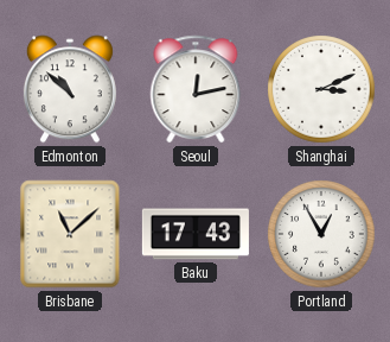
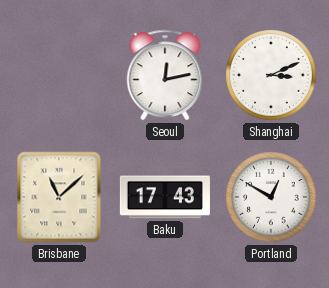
Edmonton: 10:52 -> none
Portland: 12:55 -> 12:50
